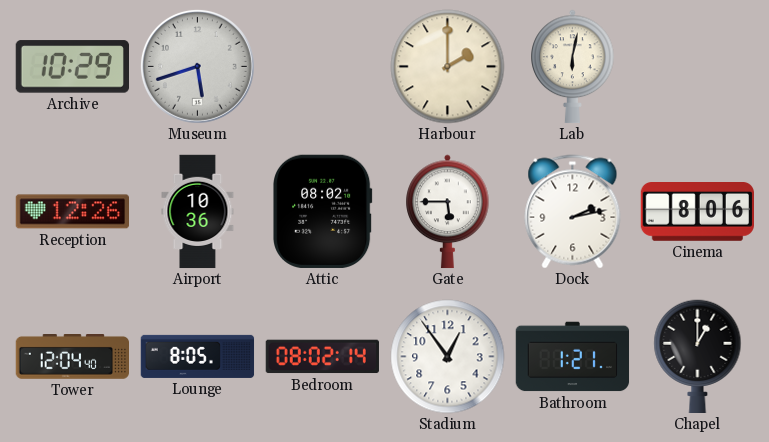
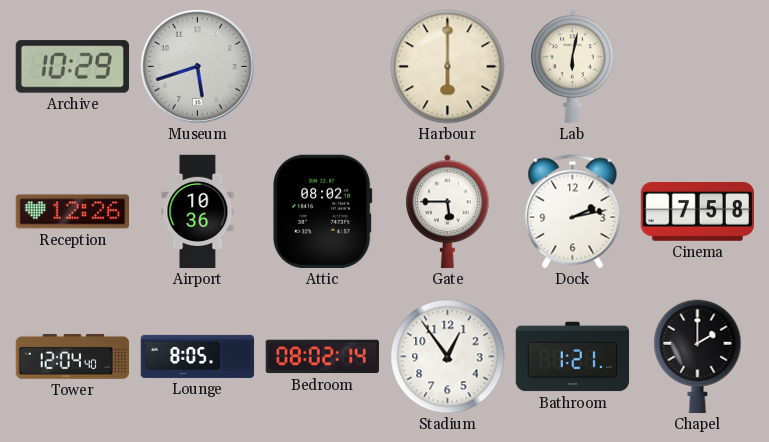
Harbour: 2:00 -> 6:00
Cinema: 8:06 -> 7:58
Chapel: 1:00 -> 2:00
